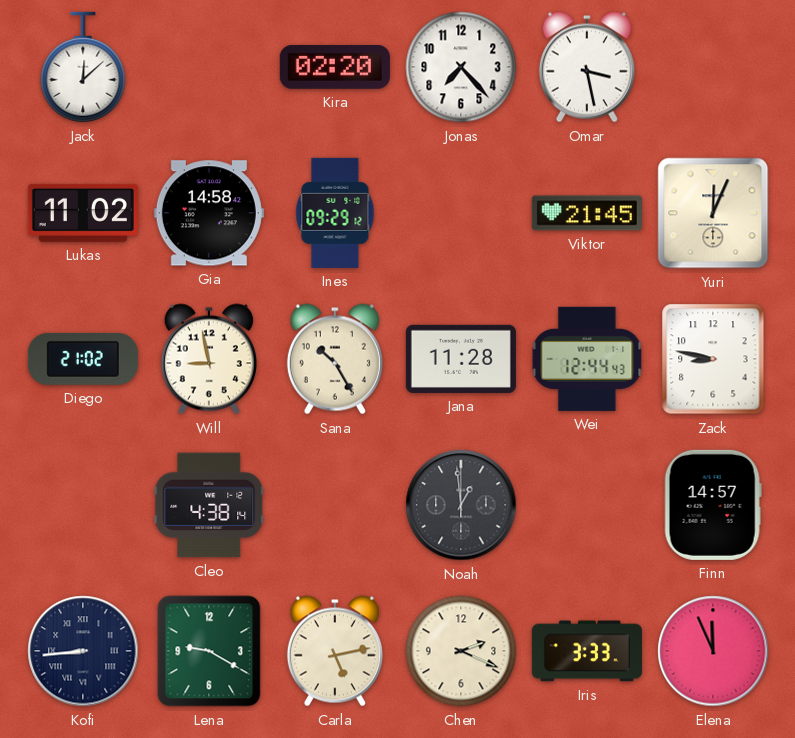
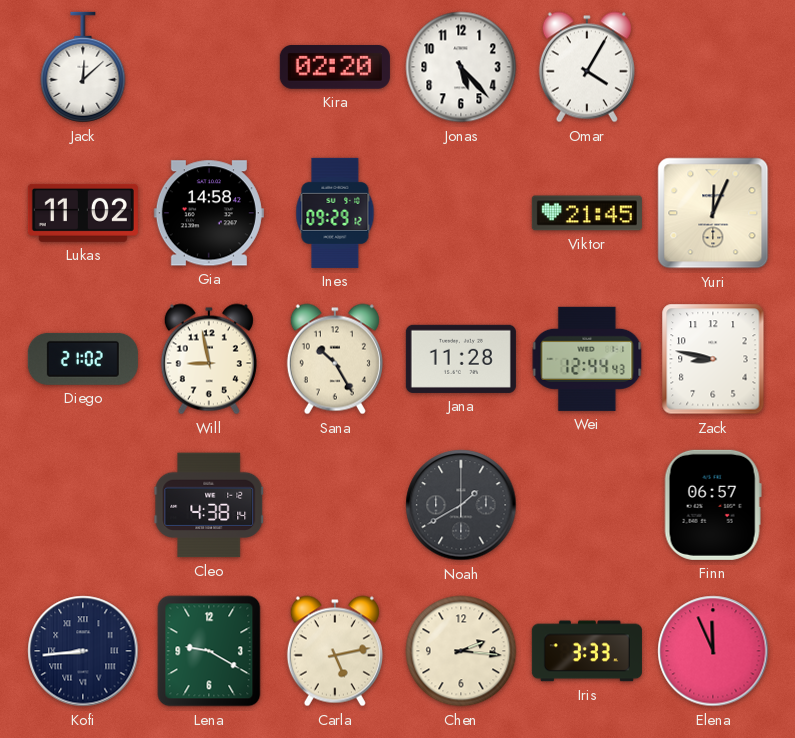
Jonas: 7:23 -> 5:23
Omar: 3:28 -> 4:05
Noah: 12:59 -> 1:40
Finn: 14:57 -> 06:57
Chen: 2:19 -> 2:16
